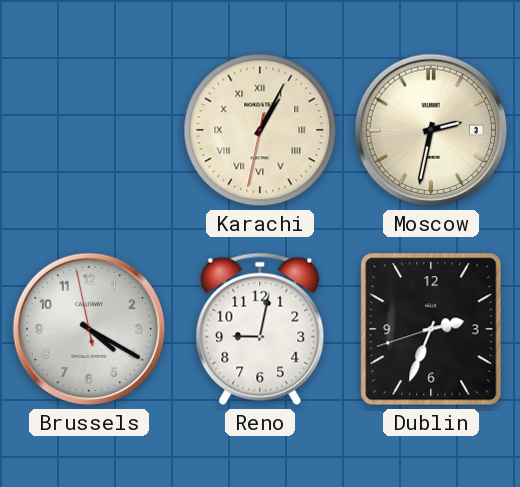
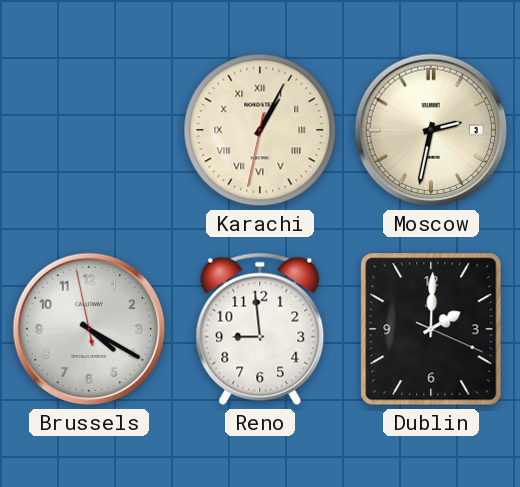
Reno: 9:02 -> 8:59
Dublin: 2:33 -> 2:00
